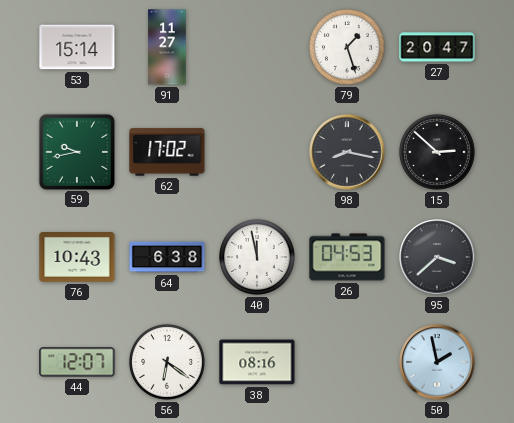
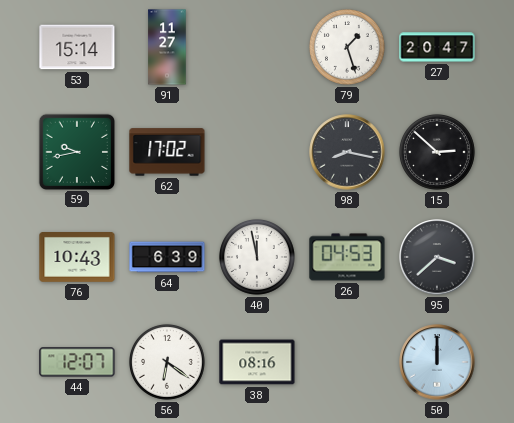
64: 6:38 -> 6:39
50: 1:58 -> 12:00
